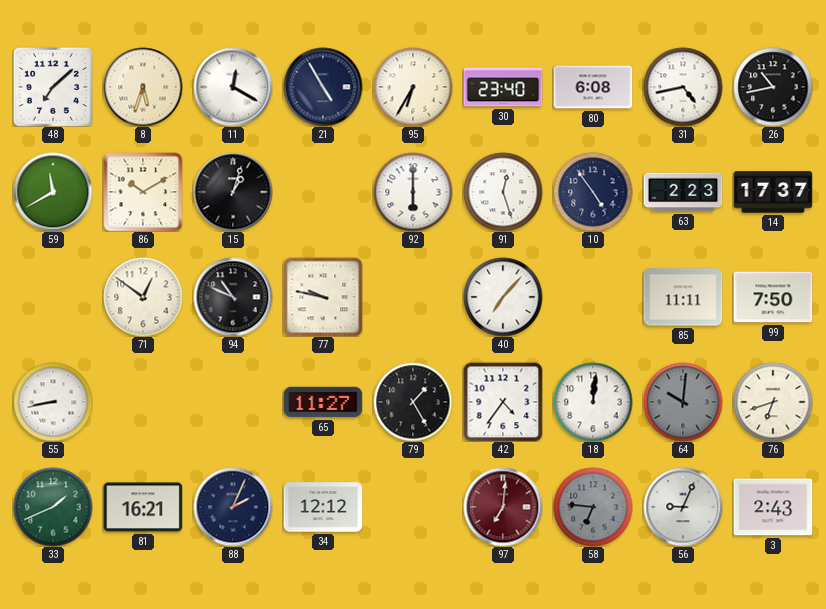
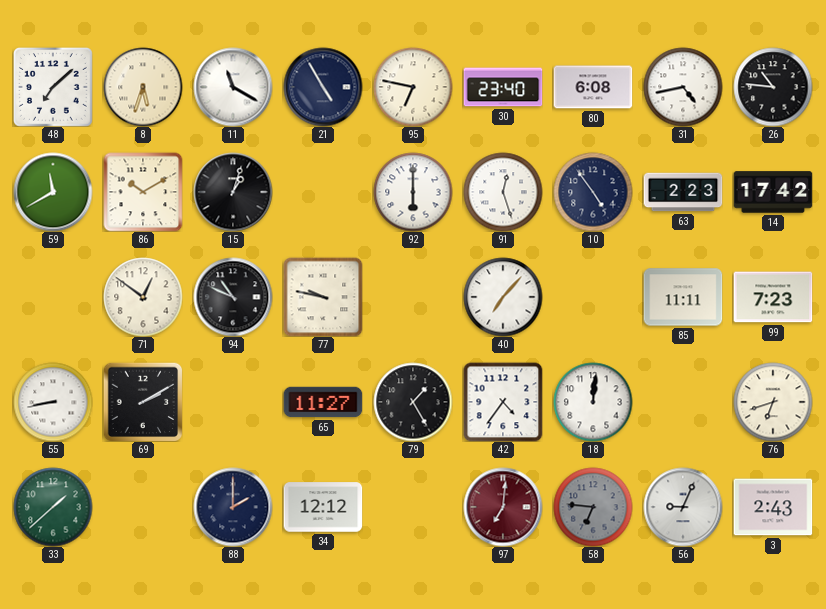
11: 12:20 -> 11:20
95: 6:35 -> 6:47
26: 10:43 -> 10:46
14: 17:37 -> 17:42
99: 7:50 -> 7:23
69: none -> 2:10
64: 10:01 -> none
33: 1:41 -> 1:38
81: 16:21 -> none
88: 2:04 -> 2:00
